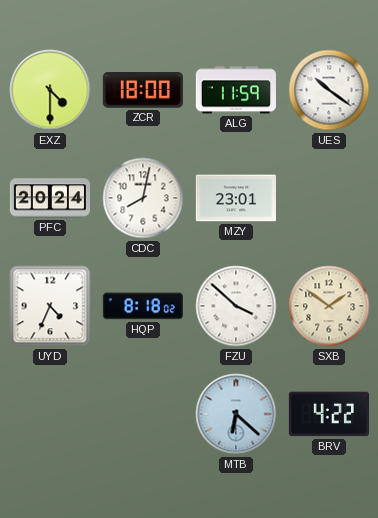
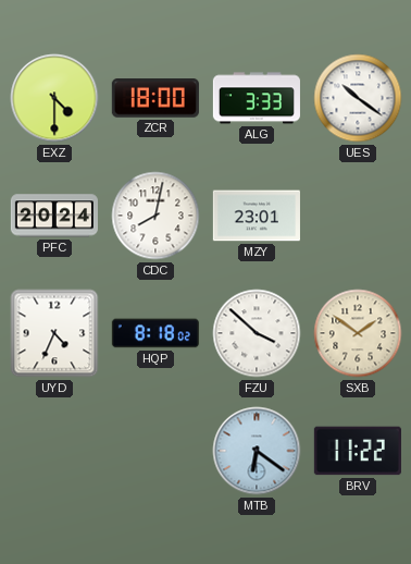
ALG: 11:59 -> 3:33
MTB: 6:22 -> 6:21
BRV: 4:22 -> 11:22
